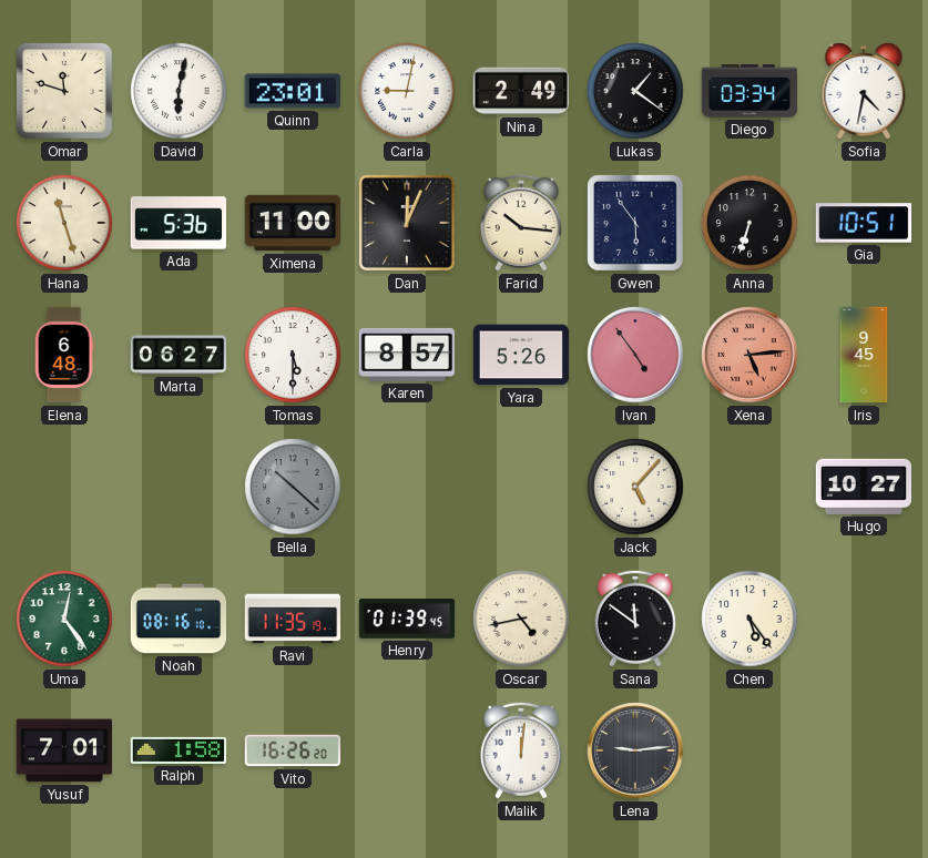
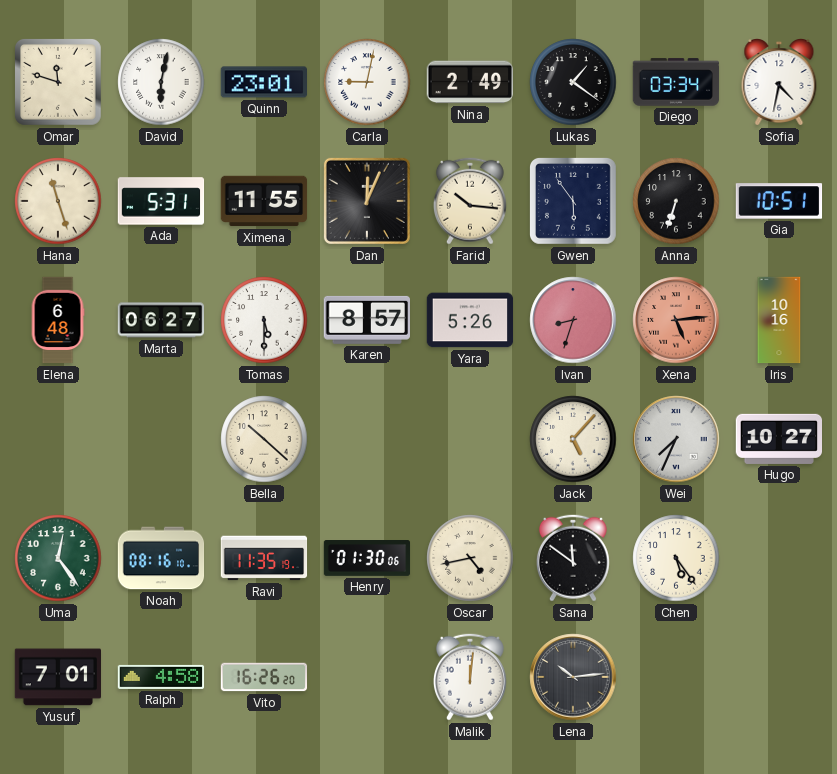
Ada: 5:36 -> 5:31
Ximena: 11:00 -> 11:55
Ivan: 4:54 -> 8:33
Iris: 9:45 -> 10:16
Bella dial: grey -> cream
Wei: none -> 7:34
Henry: 01:39 -> 01:30
Ralph: 1:58 -> 4:58
Lena: 9:14 -> 10:14
